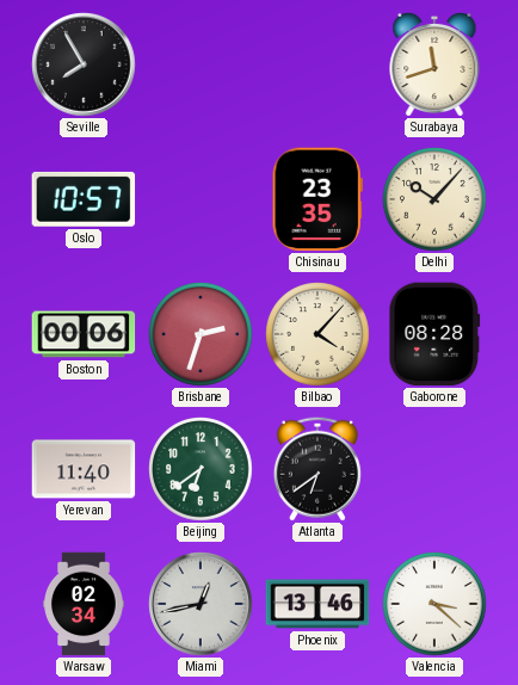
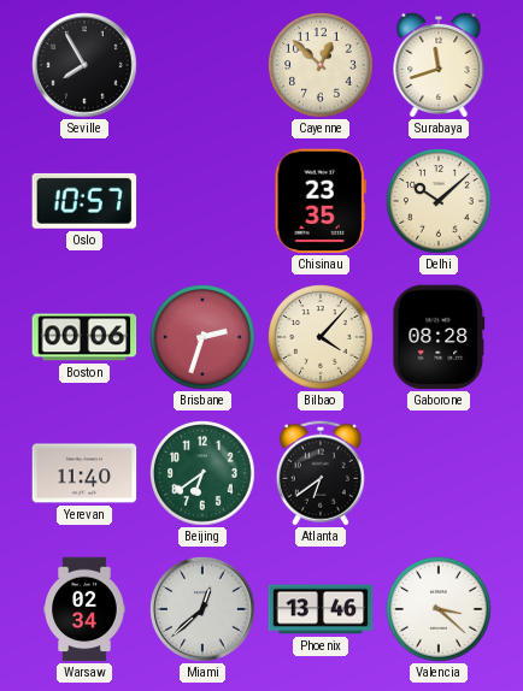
Cayenne: none -> 12:52
Delhi: 10:07 -> 10:08
Miami: 12:43 -> 12:38
